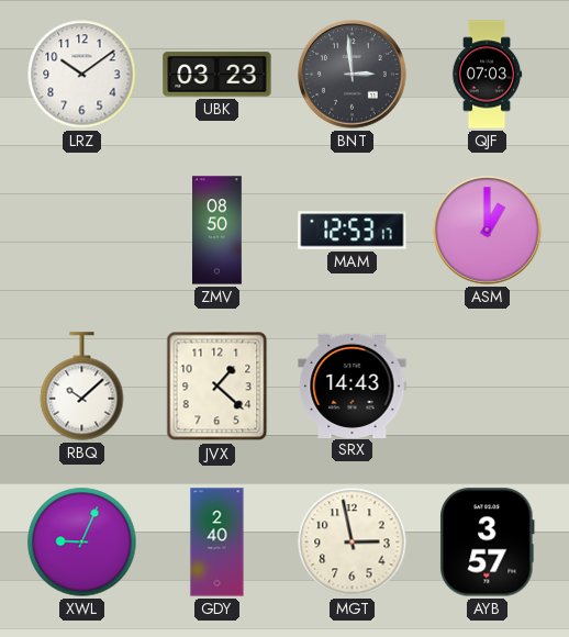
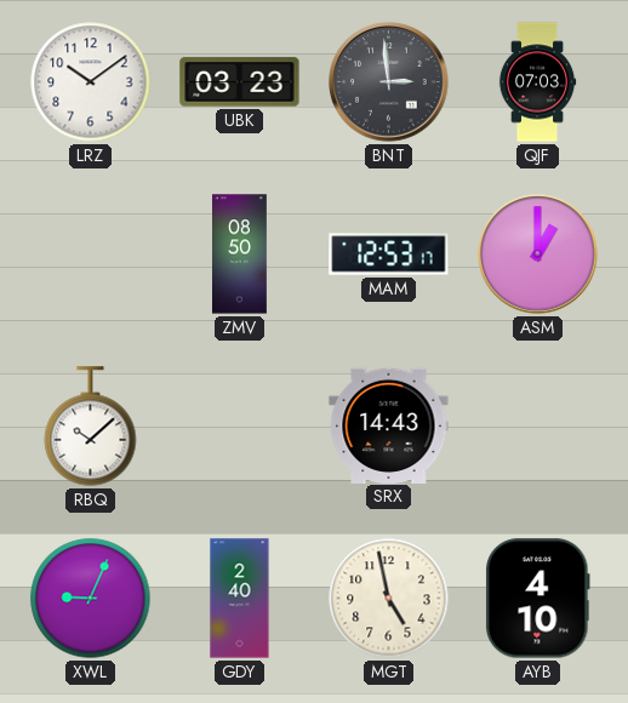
JVX: 1:22 -> none
MGT: 2:58 -> 4:58
AYB: 3:57 -> 4:10
